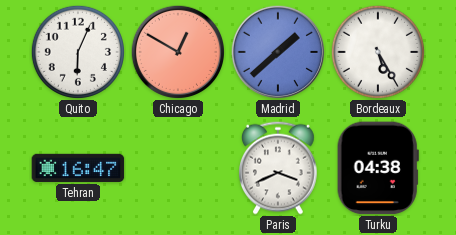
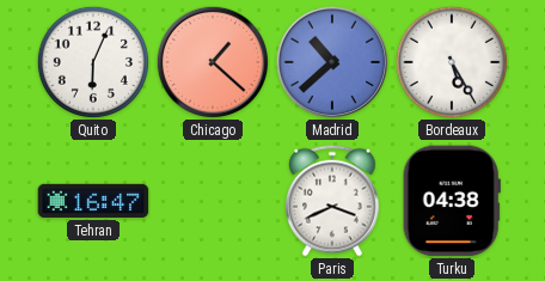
Chicago: 12:50 -> 1:22
Madrid: 1:38 -> 10:38
